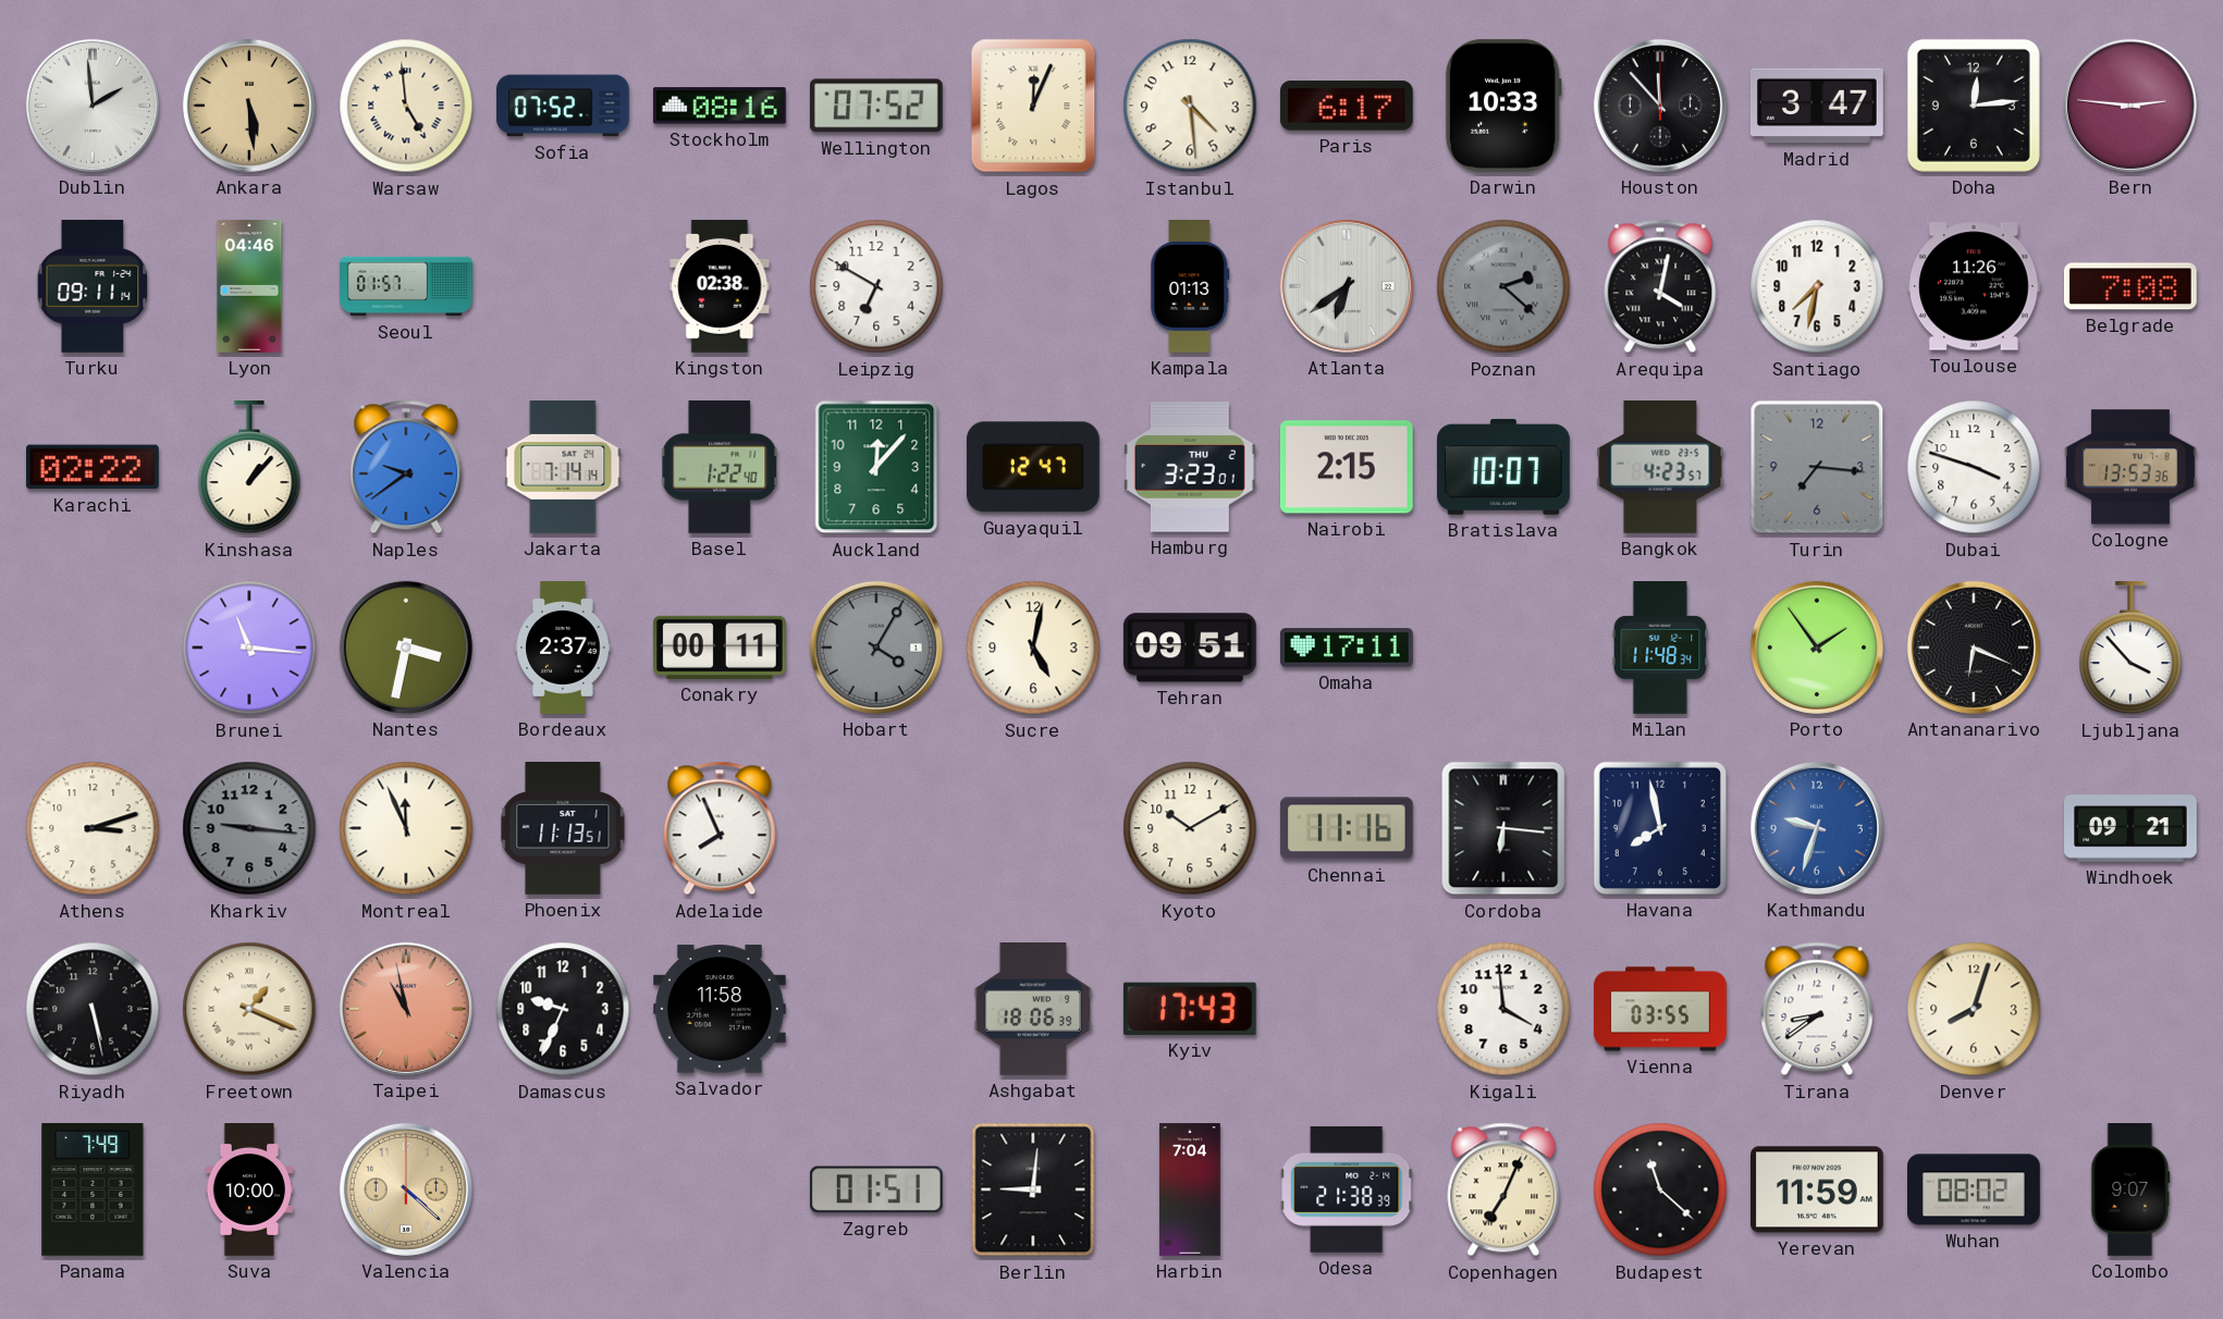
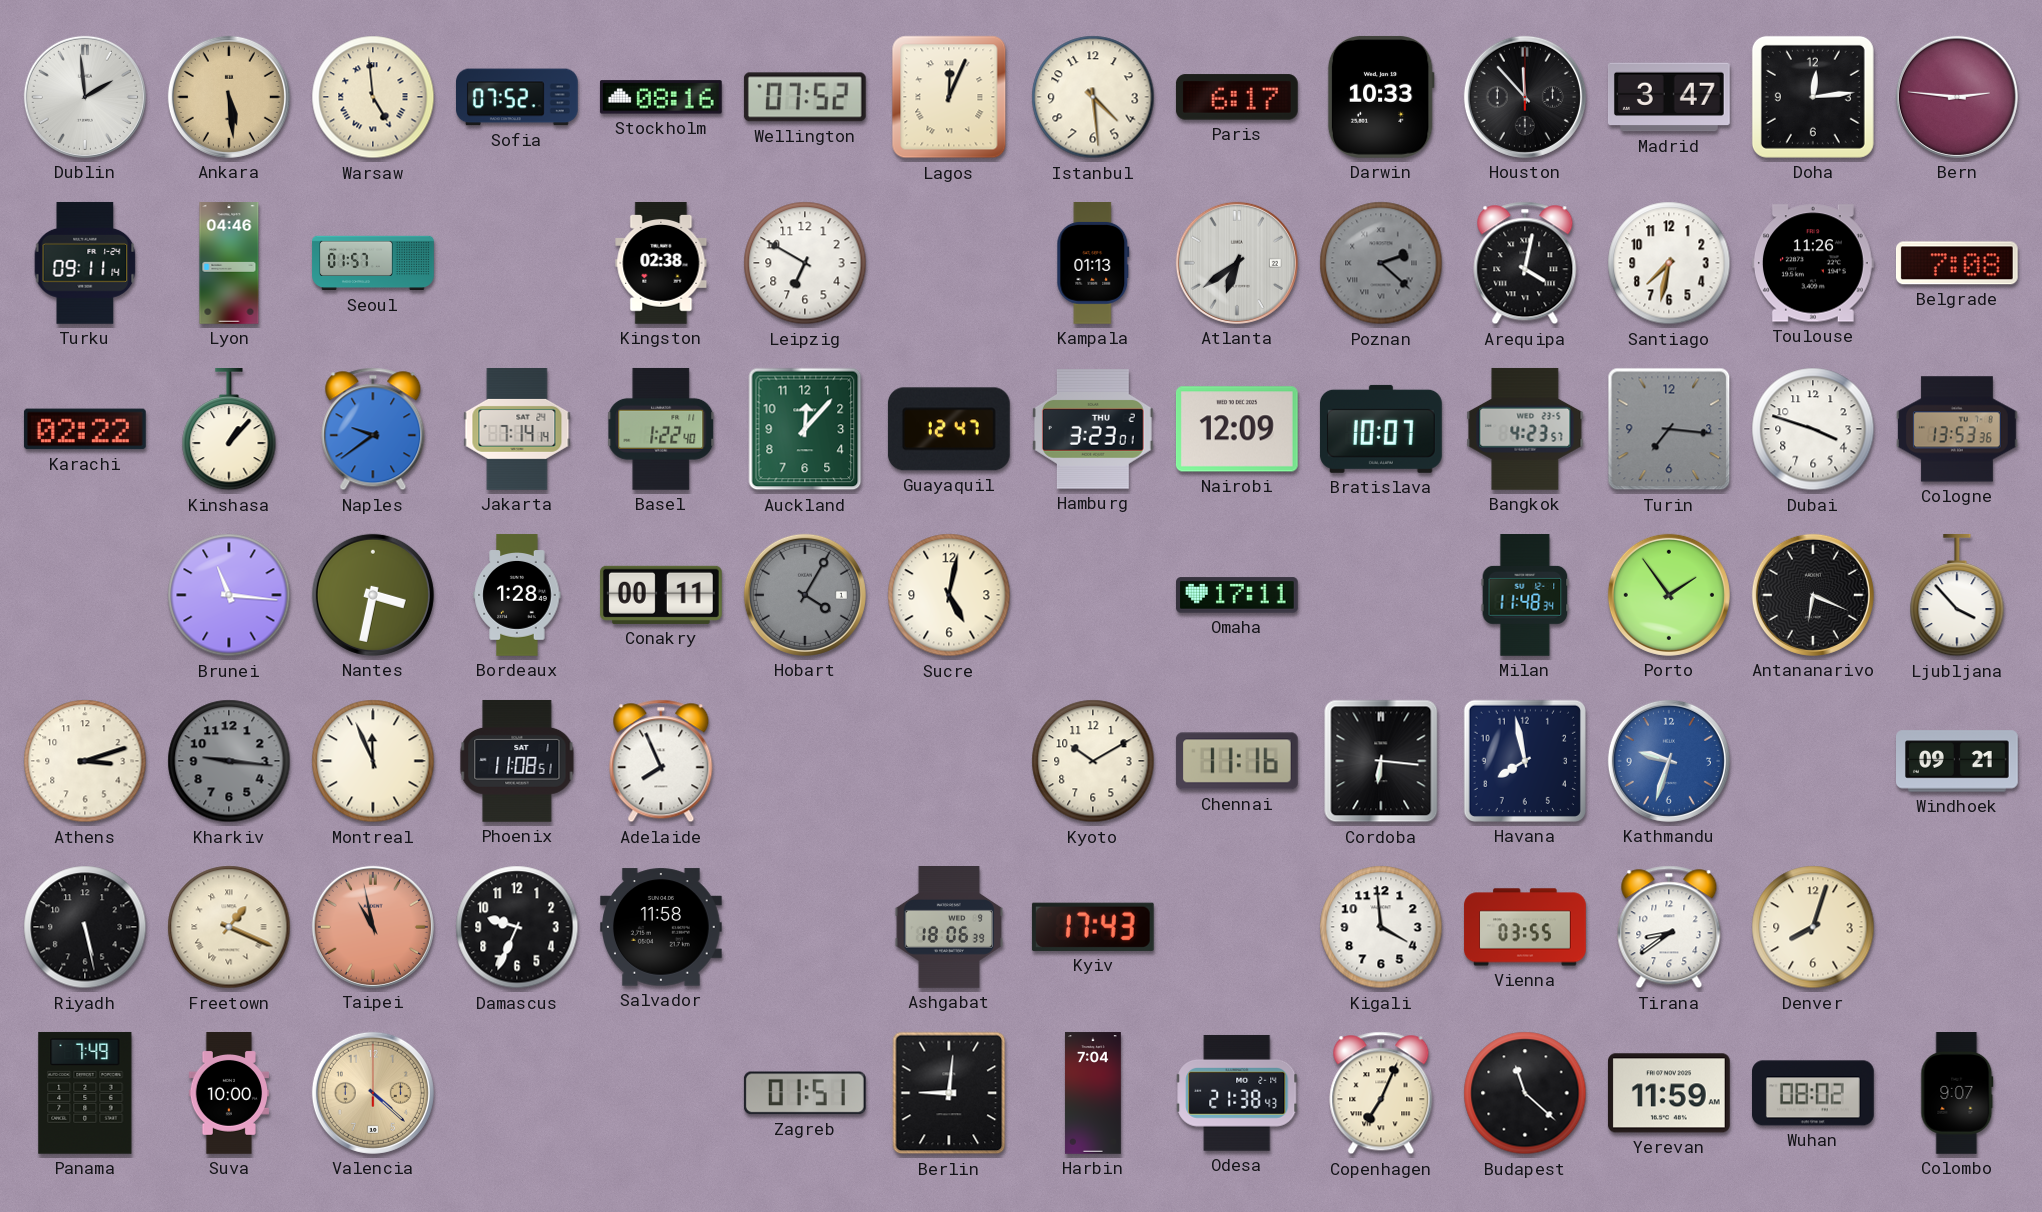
Nairobi: 2:15 -> 12:09
Bordeaux: 2:37 -> 1:28
Tehran: 09:51 -> none
Phoenix: 11:13 -> 11:08
Odesa: 21:38:39 -> 21:38:43
